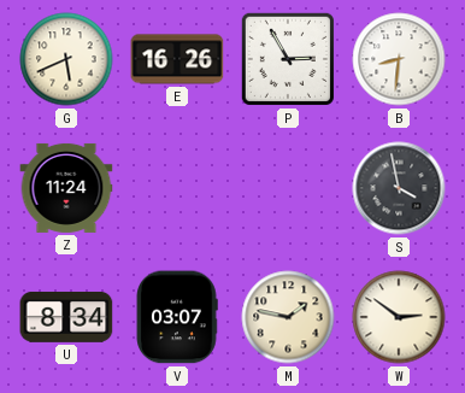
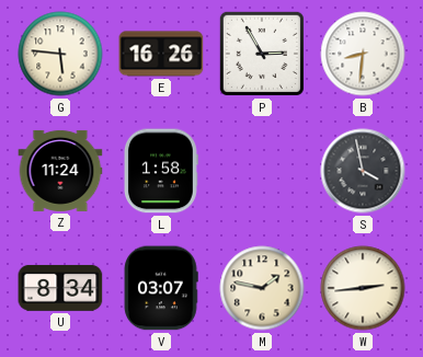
G: 5:41 -> 5:46
L: none -> 1:58
W: 2:51 -> 2:44
